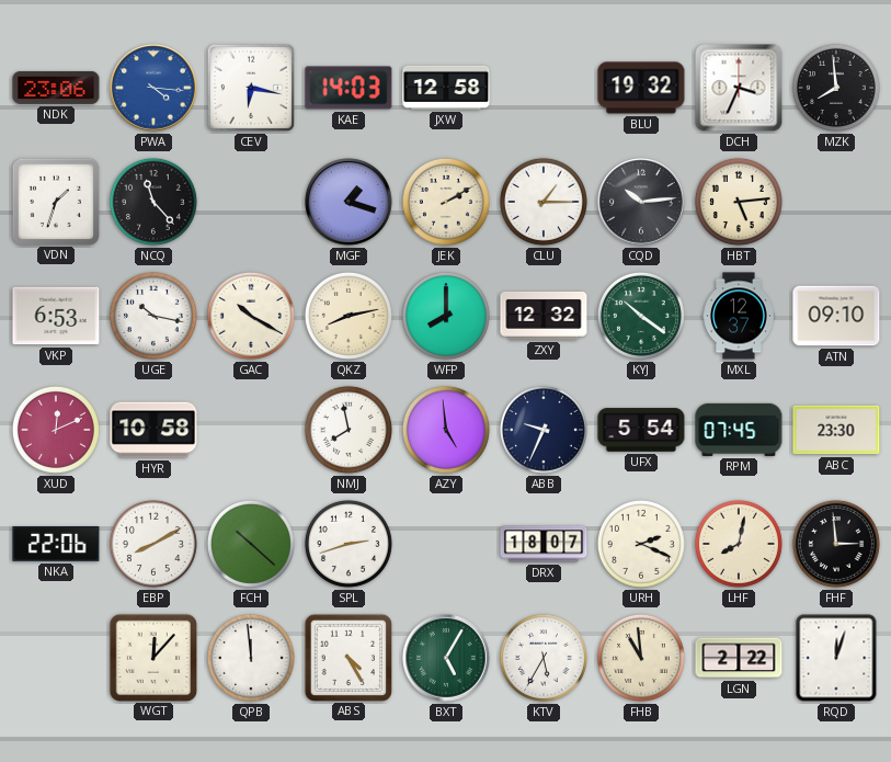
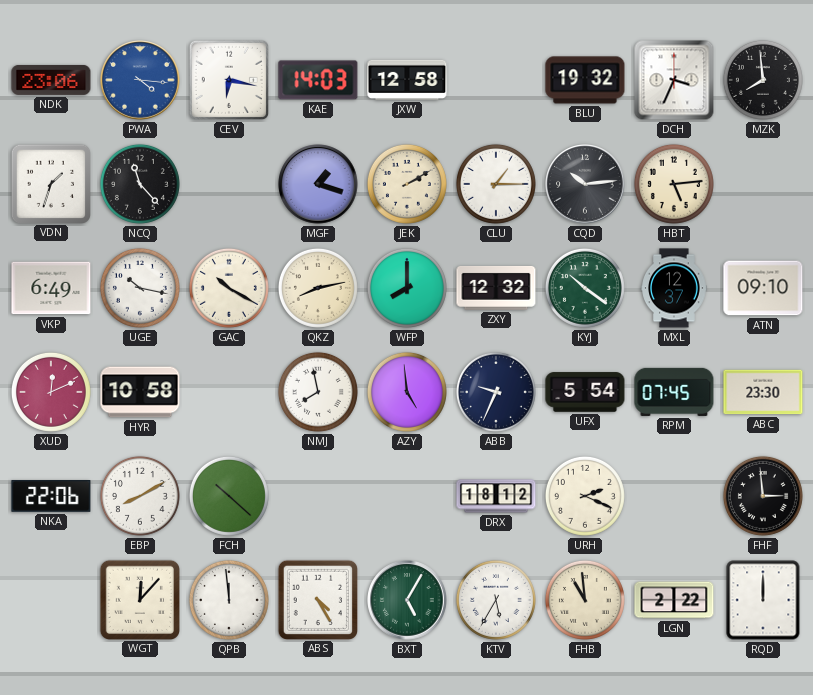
VKP: 6:53 -> 6:49
SPL: 2:42 -> none
DRX: 18:07 -> 18:12
LHF: 8:02 -> none
RQD: 12:03 -> 12:00
